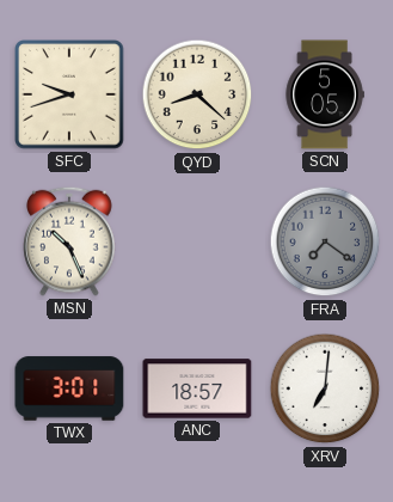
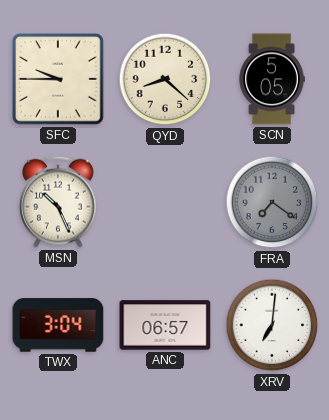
SFC: 9:42 -> 9:45
TWX: 3:01 -> 3:04
ANC: 18:57 -> 06:57
